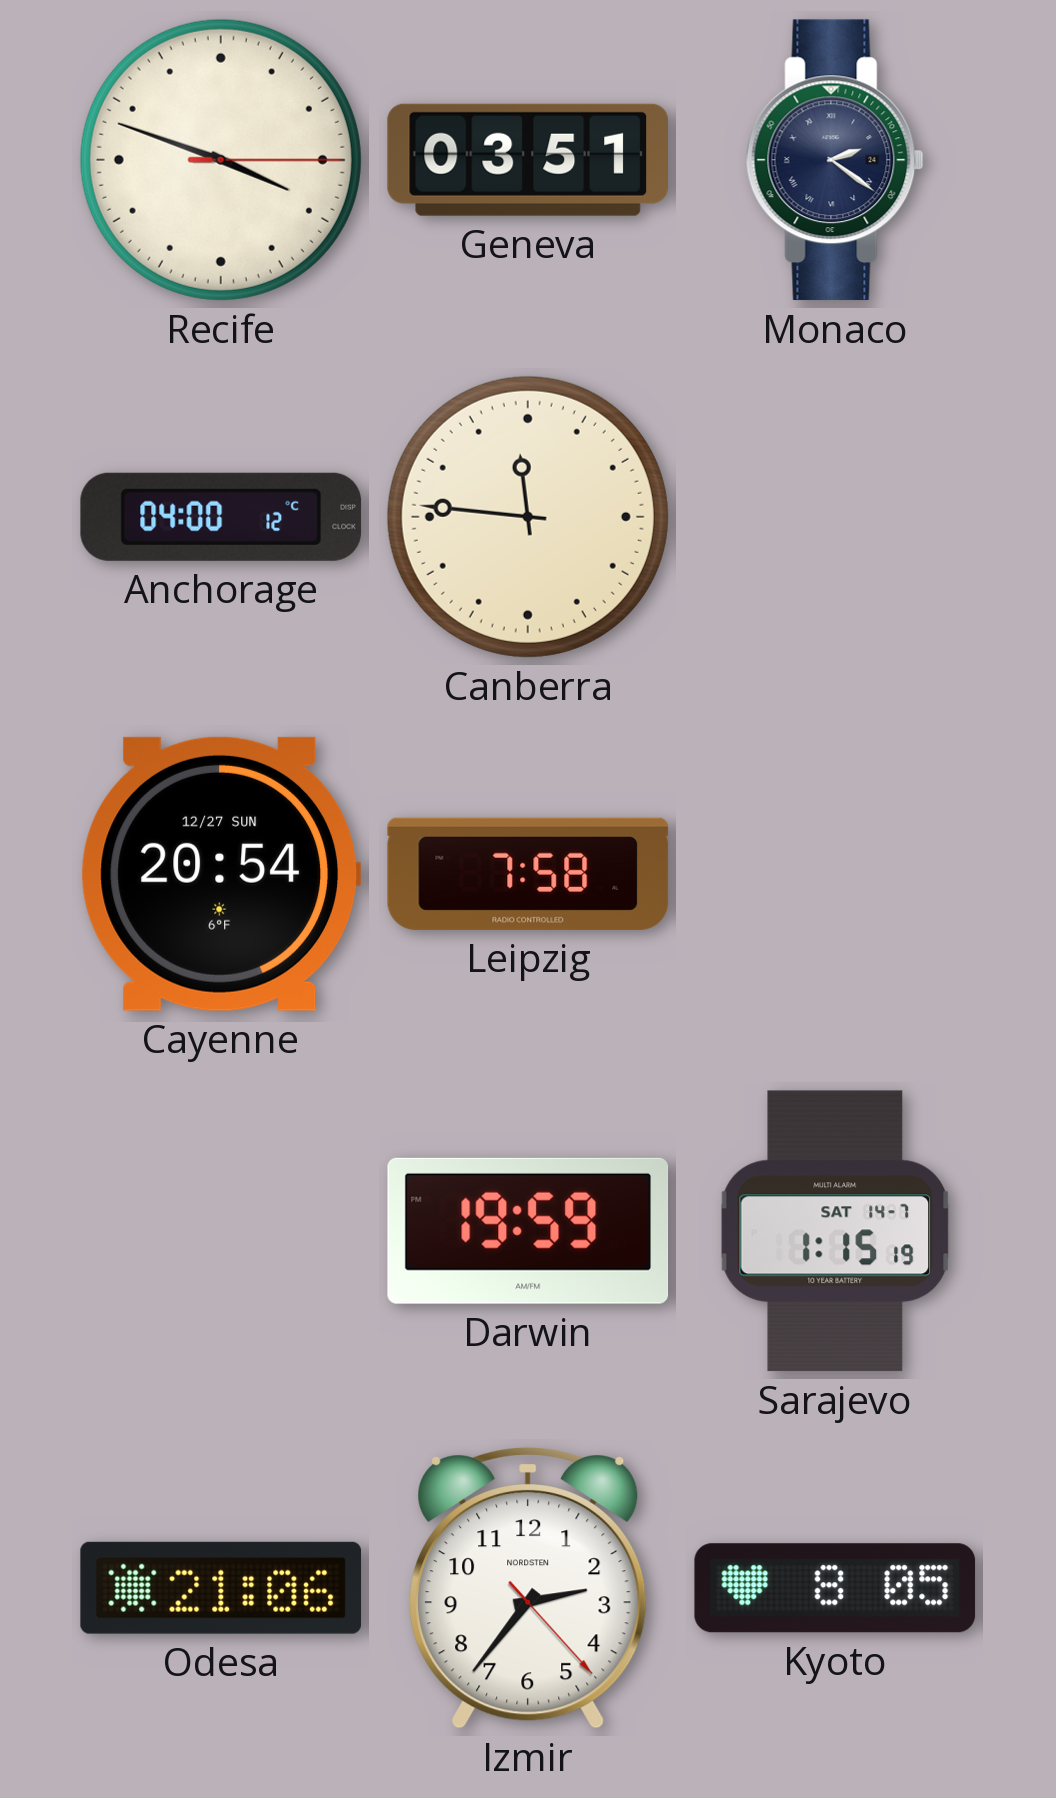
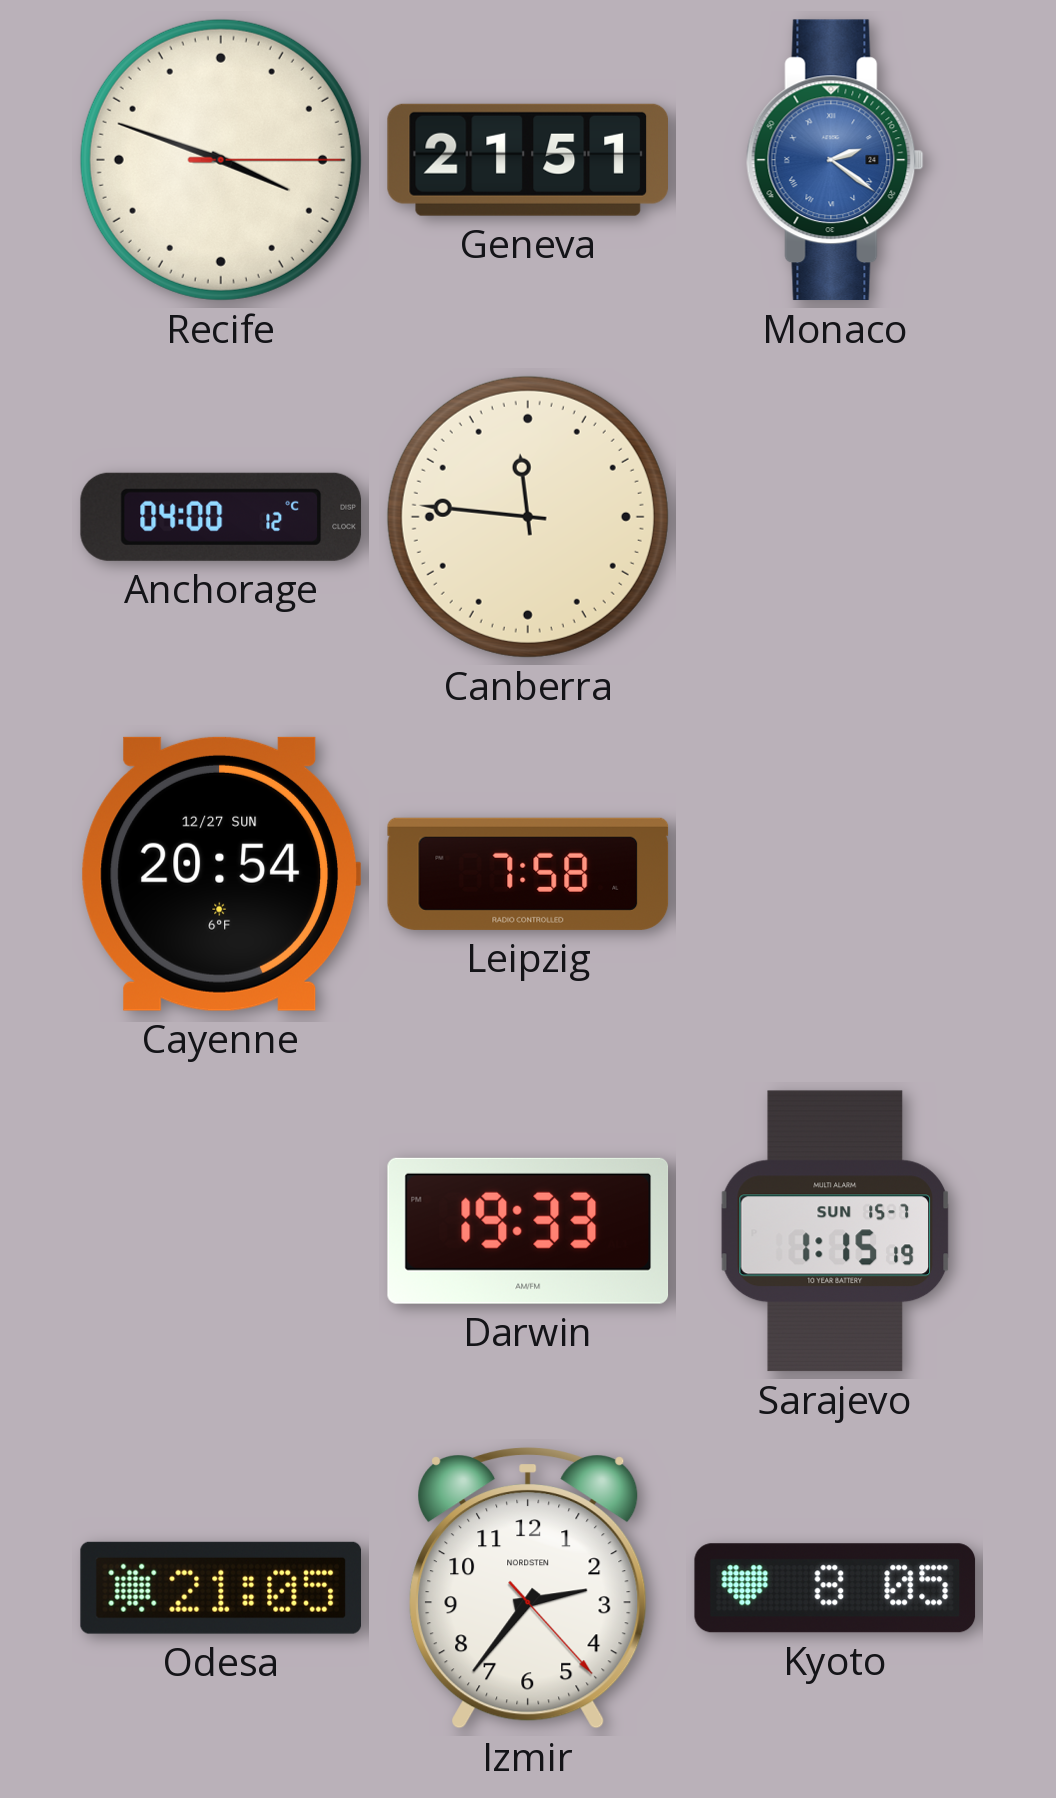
Geneva: 03:51 -> 21:51
Monaco dial: navy -> blue
Darwin: 19:59 -> 19:33
Sarajevo date: SAT 14-7 -> SUN 15-7
Odesa: 21:06 -> 21:05
